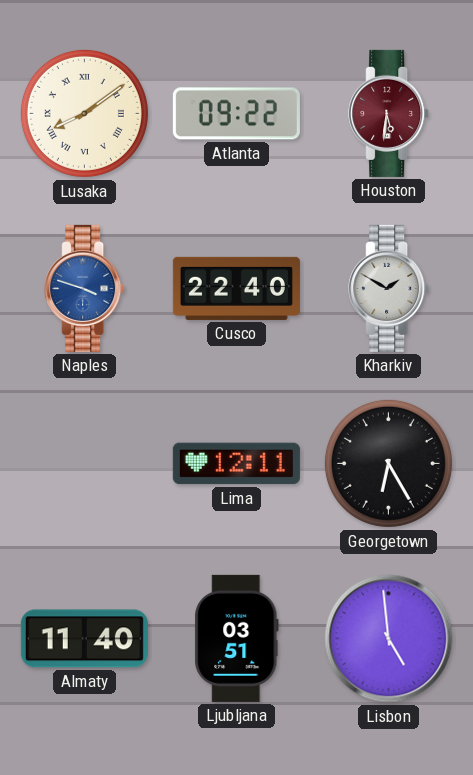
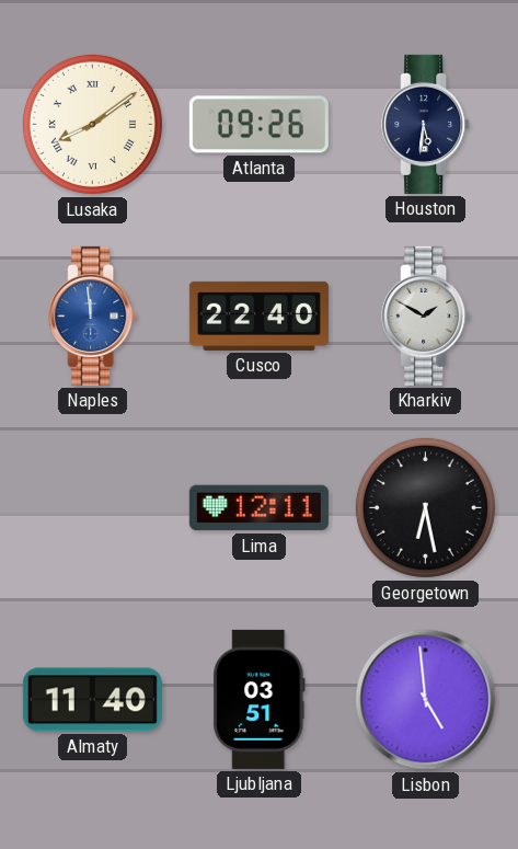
Atlanta: 09:22 -> 09:26
Houston dial: burgundy -> navy
Naples: 3:48 -> 11:59
Georgetown: 6:25 -> 6:28
